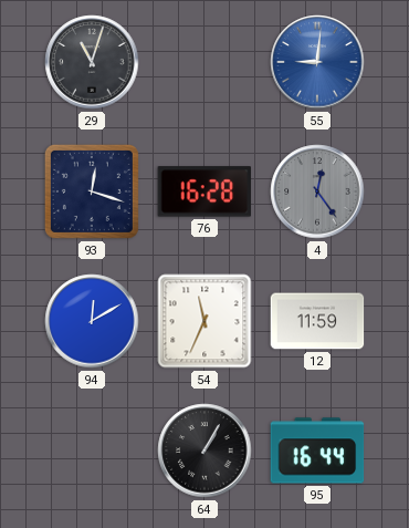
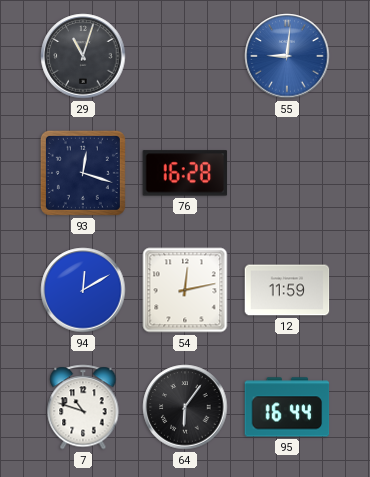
4: 12:24 -> none
54: 11:34 -> 12:13
7: none -> 10:48
64: 1:05 -> 6:06
